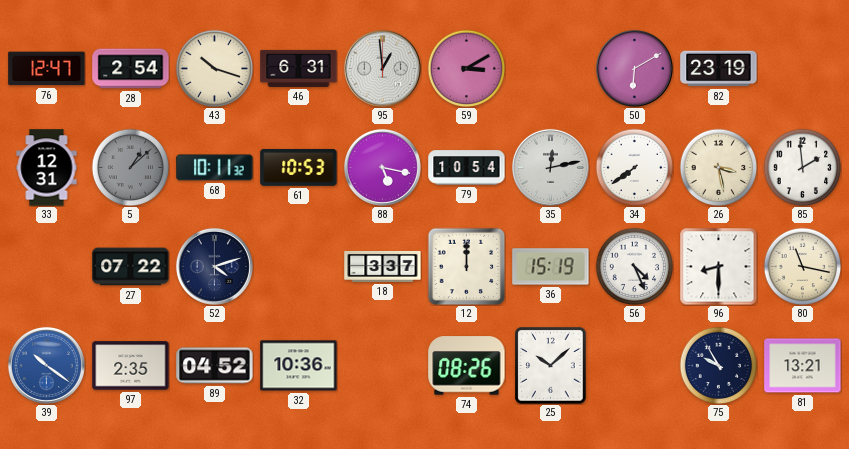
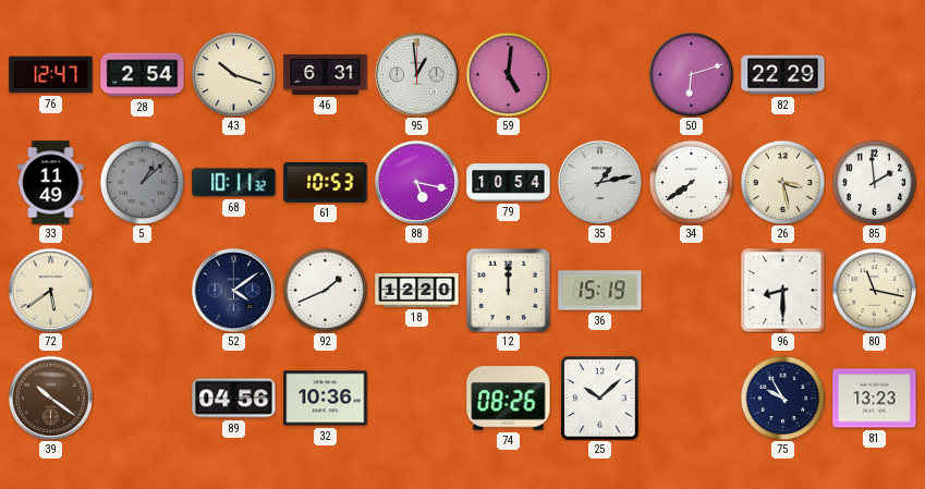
59: 3:10 -> 5:01
50: 6:10 -> 6:12
82: 23:19 -> 22:29
33: 12:31 -> 11:49
35: 12:13 -> 1:13
72: none -> 5:39
27: 07:22 -> none
52: 4:12 -> 4:09
92: none -> 1:41
18: 3:37 -> 12:20
56: 4:26 -> none
39 dial: blue -> brown
97: 2:35 -> none
89: 04:52 -> 04:56
81: 13:21 -> 13:23
